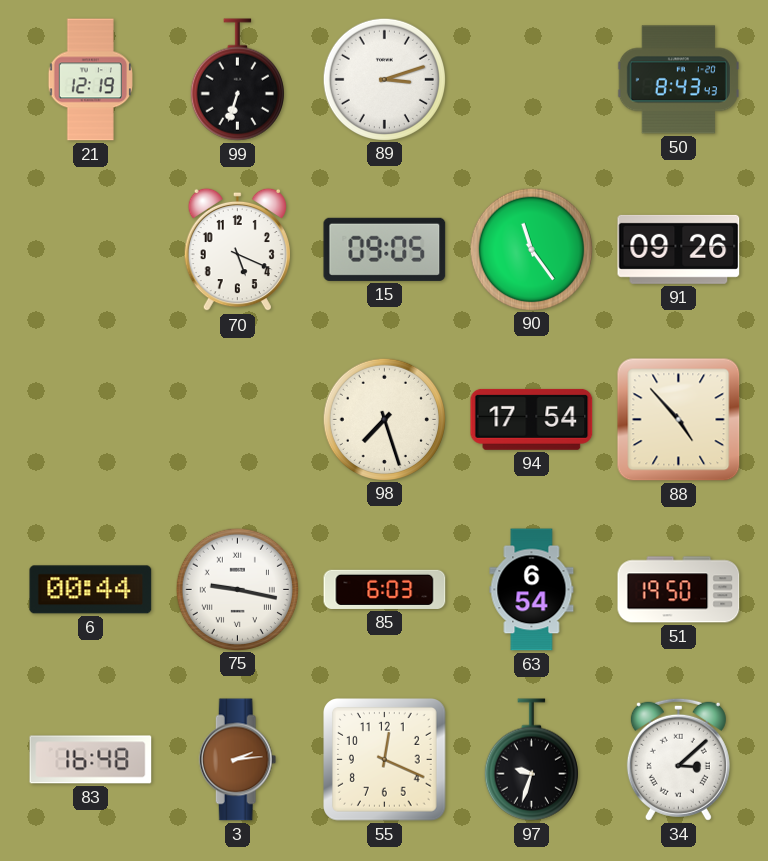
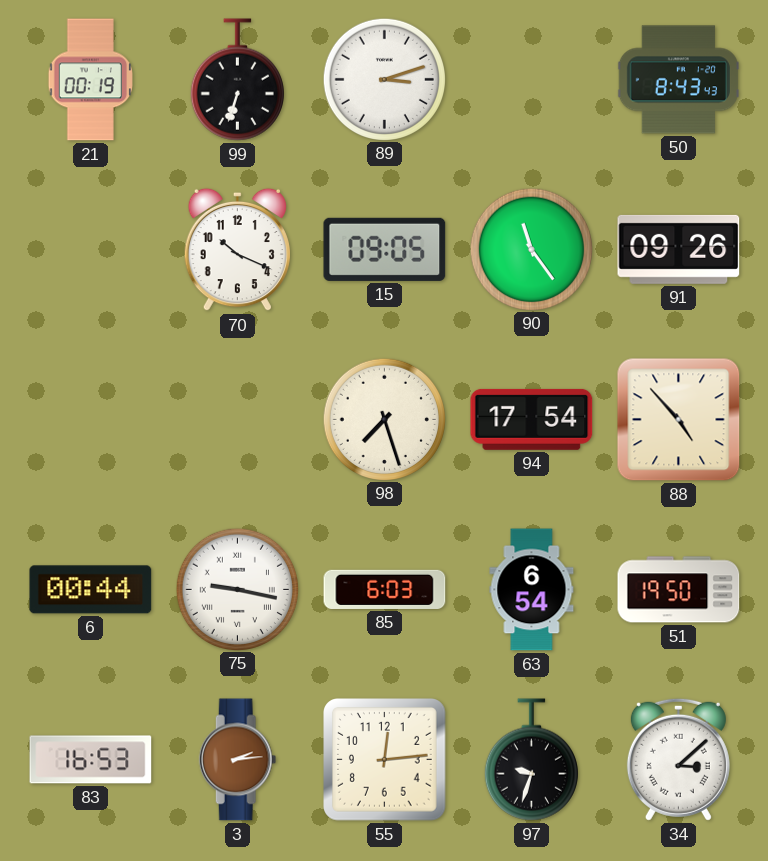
21: 12:19 -> 00:19
70: 5:19 -> 10:19
83: 16:48 -> 16:53
55: 12:19 -> 12:14
